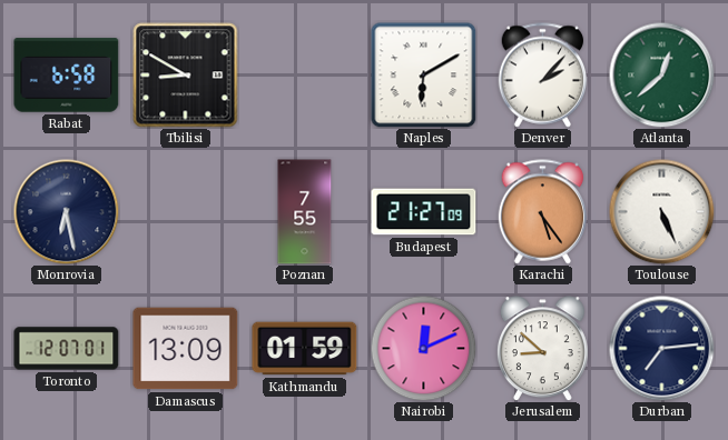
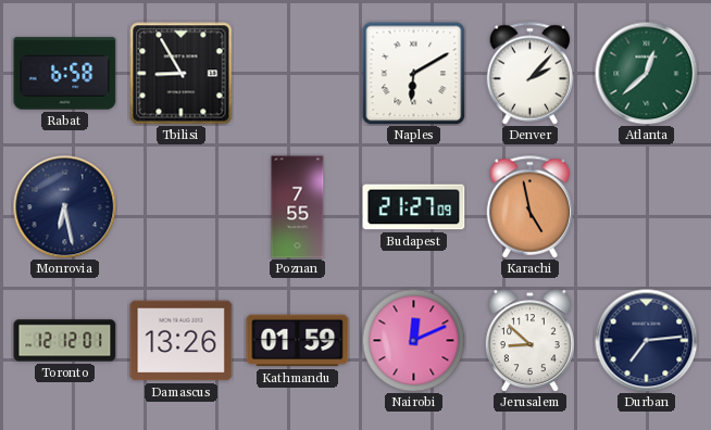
Tbilisi: 8:50 -> 8:55
Karachi: 5:24 -> 4:58
Toulouse: 5:26 -> none
Toronto: 12:07 -> 12:12
Damascus: 13:09 -> 13:26
